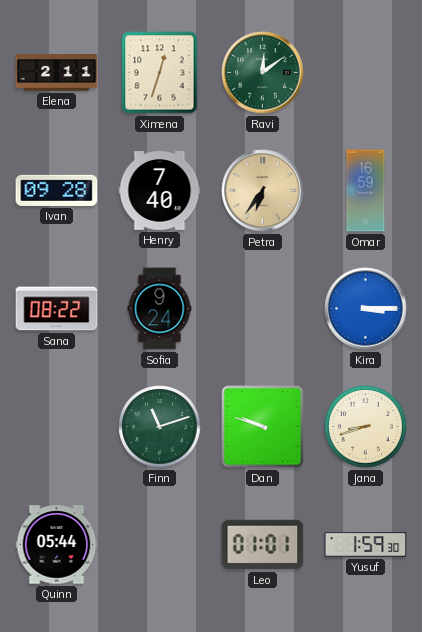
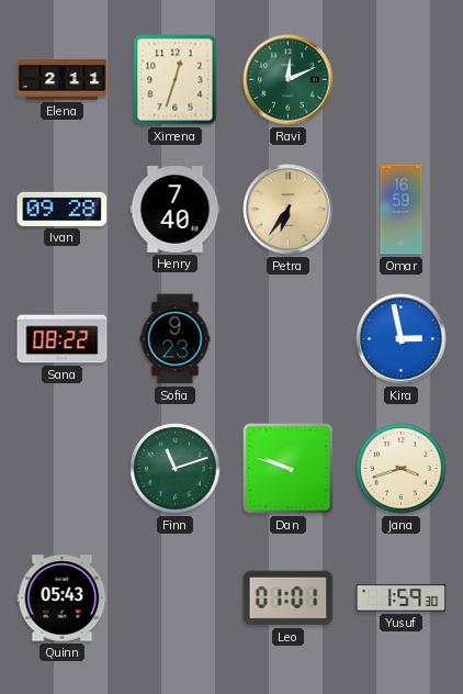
Ravi: 12:09 -> 12:11
Sofia: 9:24 -> 9:23
Kira: 3:15 -> 2:58
Jana: 8:42 -> 3:42
Quinn: 05:44 -> 05:43
